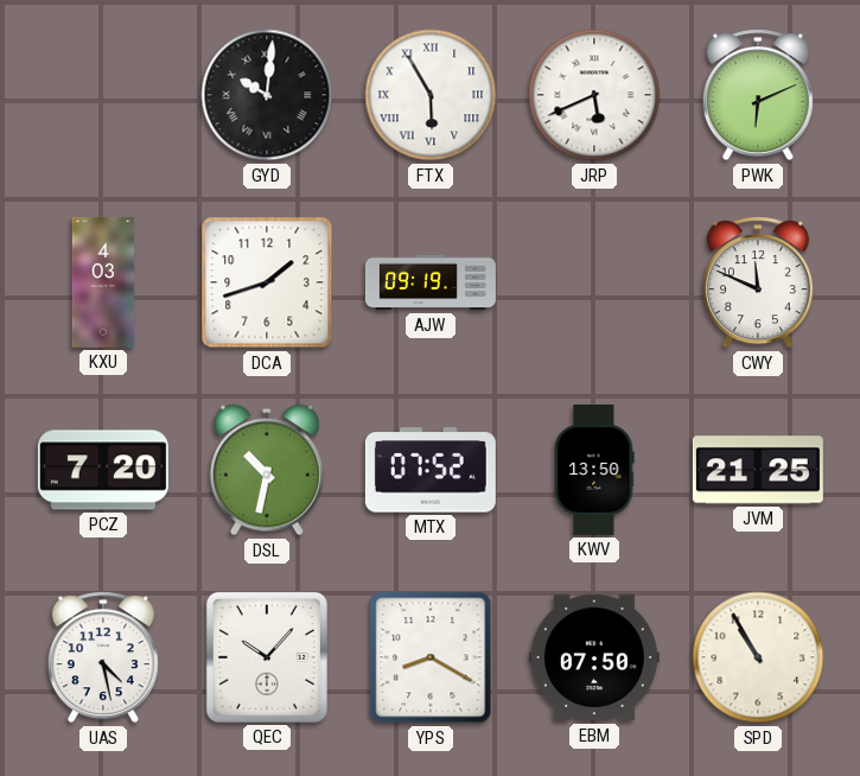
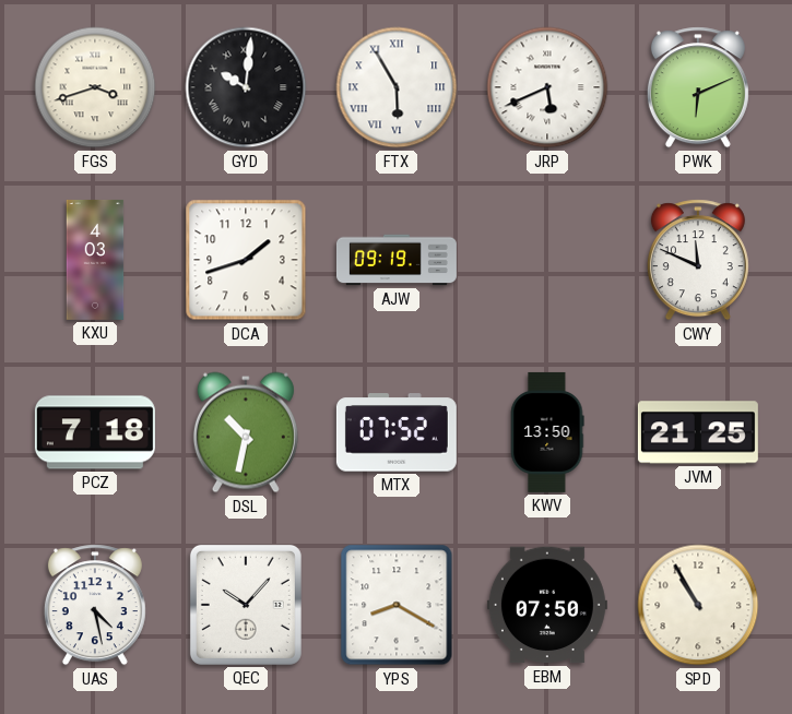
FGS: none -> 3:42
PCZ: 7:20 -> 7:18
